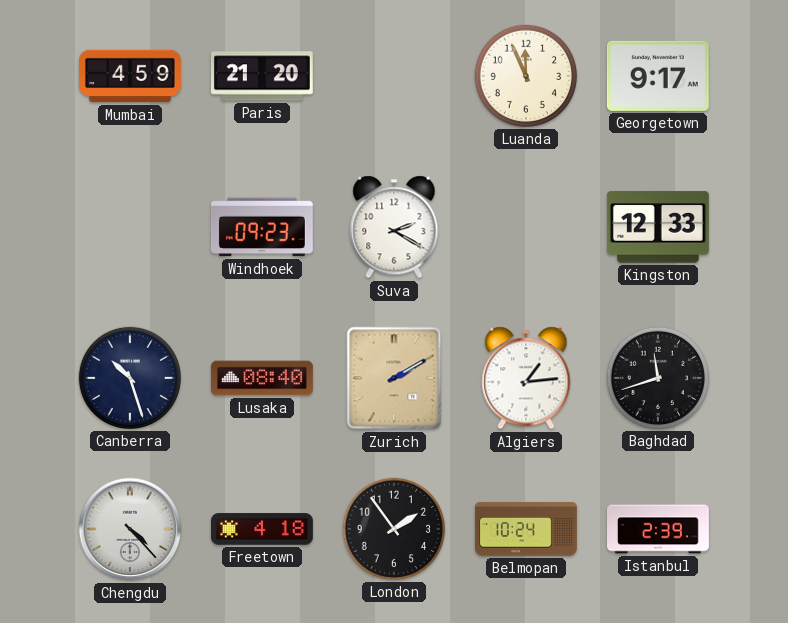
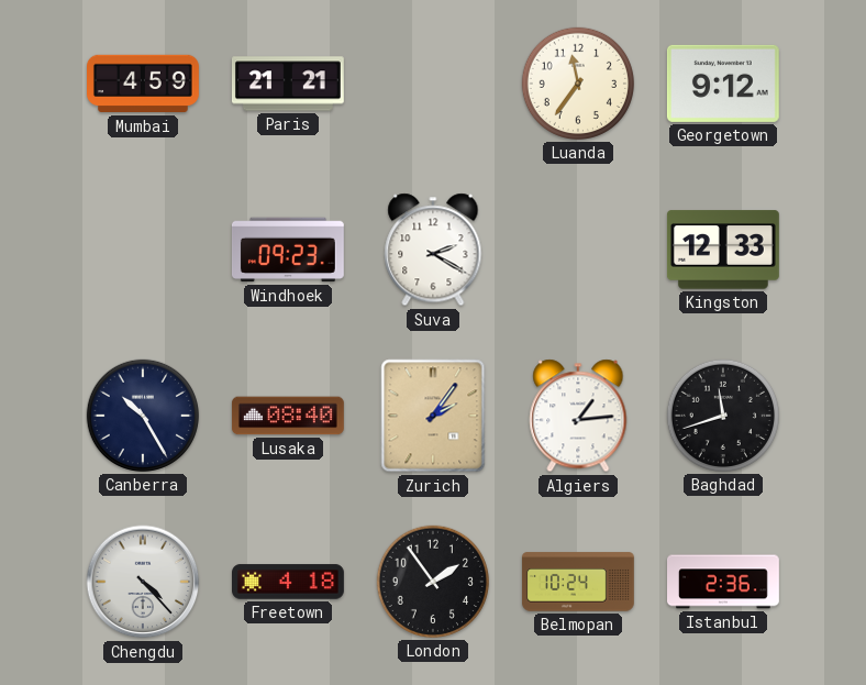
Paris: 21:20 -> 21:21
Luanda: 11:56 -> 11:36
Georgetown: 9:17 -> 9:12
Canberra: 10:27 -> 10:25
Zurich: 2:10 -> 2:06
Istanbul: 2:39 -> 2:36
